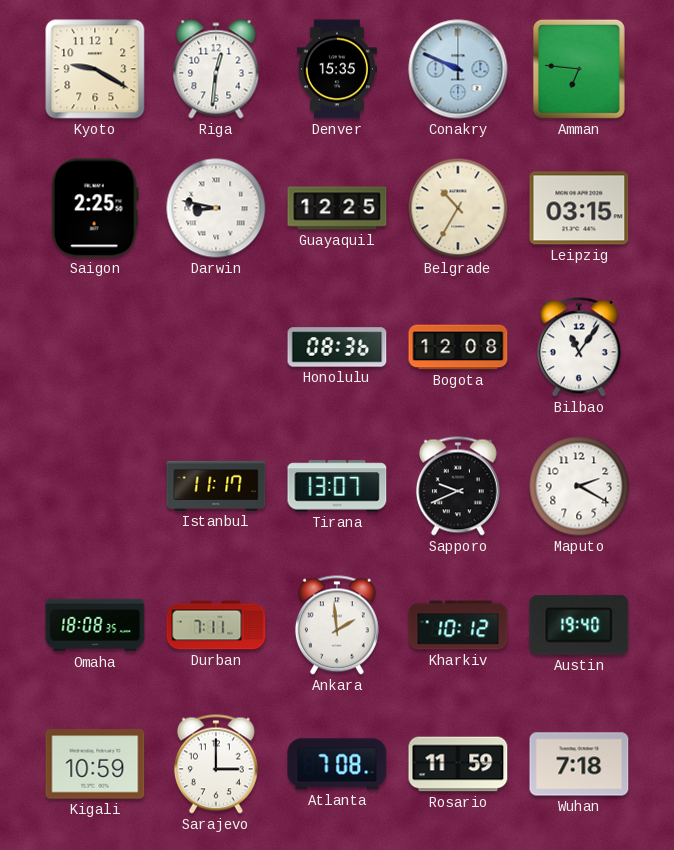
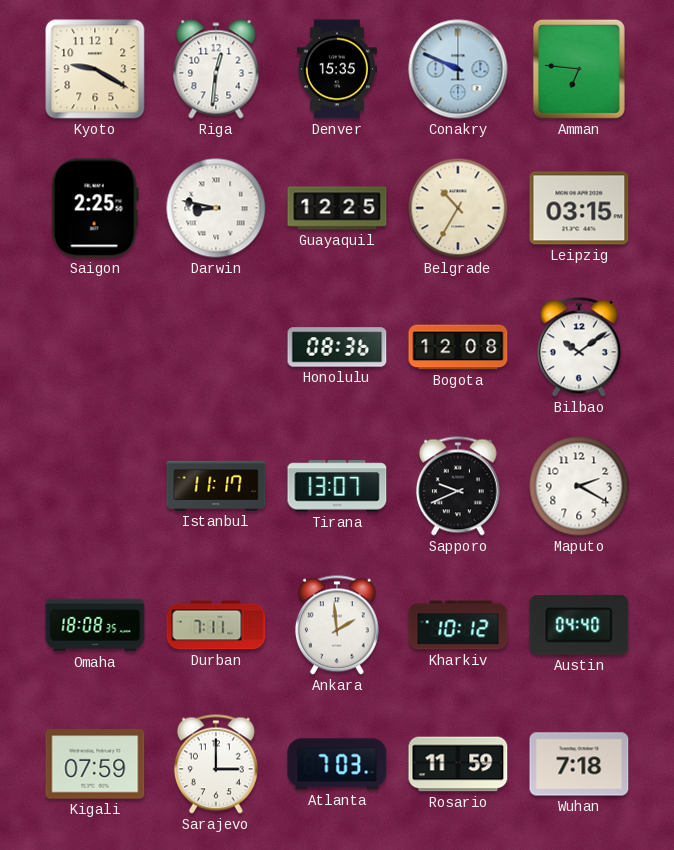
Bilbao: 11:06 -> 10:09
Austin: 19:40 -> 04:40
Kigali: 10:59 -> 07:59
Atlanta: 7:08 -> 7:03
